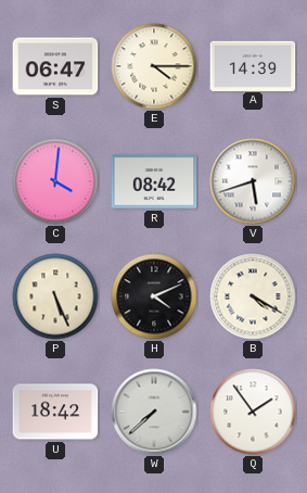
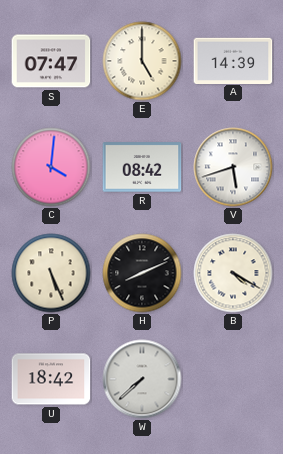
S: 06:47 -> 07:47
E: 4:15 -> 5:00
H: 4:11 -> 8:11
Q: 1:54 -> none
